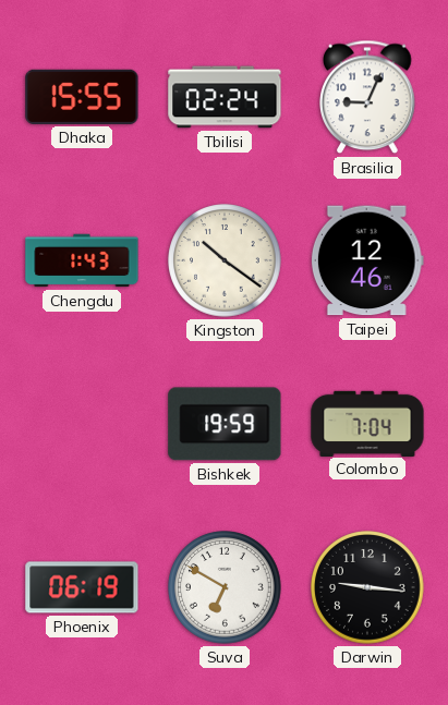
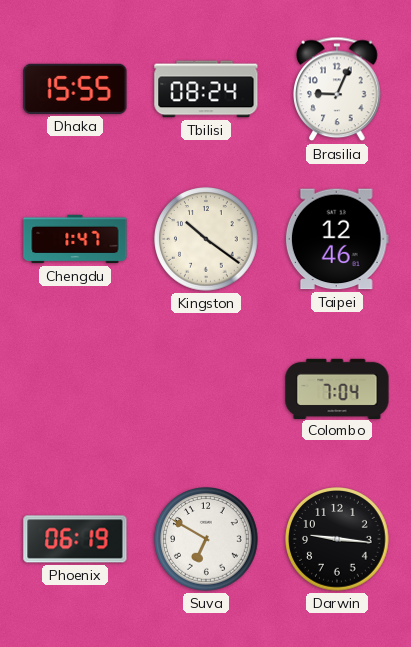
Tbilisi: 02:24 -> 08:24
Chengdu: 1:43 -> 1:47
Bishkek: 19:59 -> none
